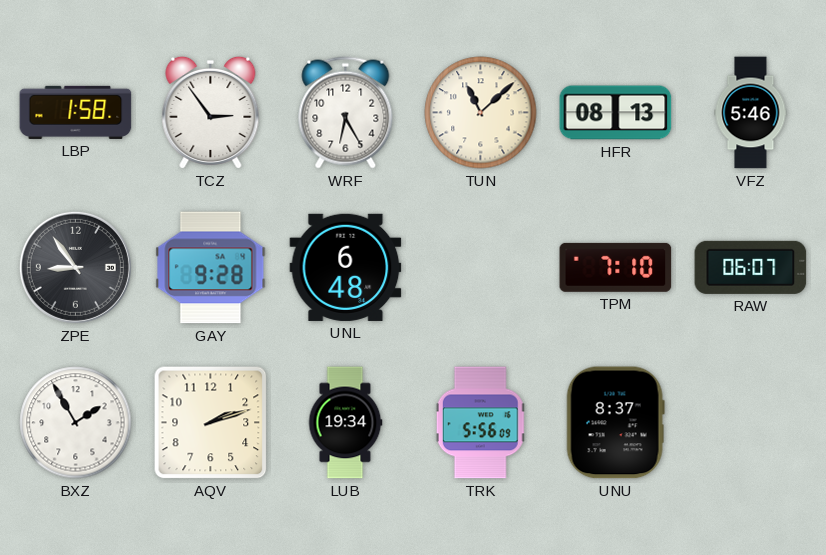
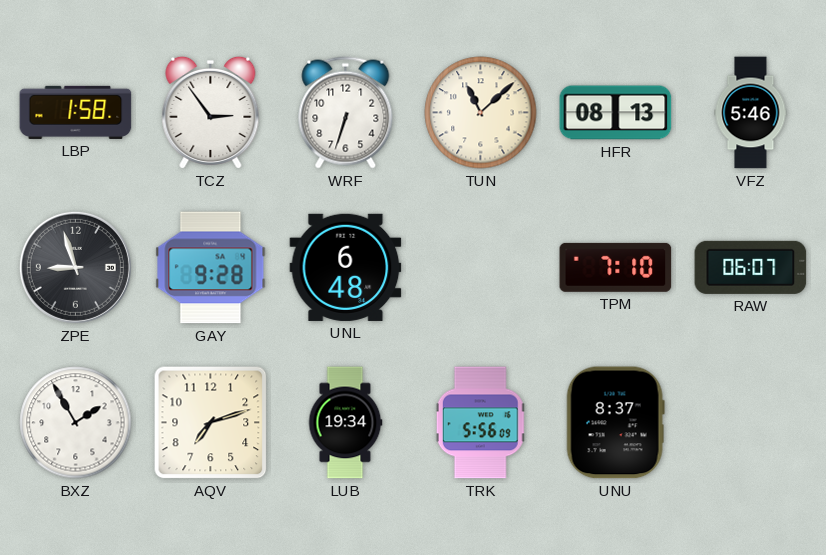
WRF: 6:25 -> 6:33
ZPE: 8:54 -> 8:57
AQV: 2:12 -> 7:12
